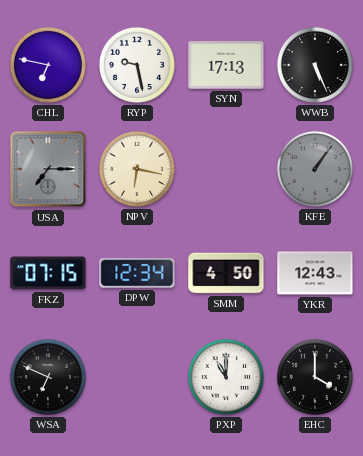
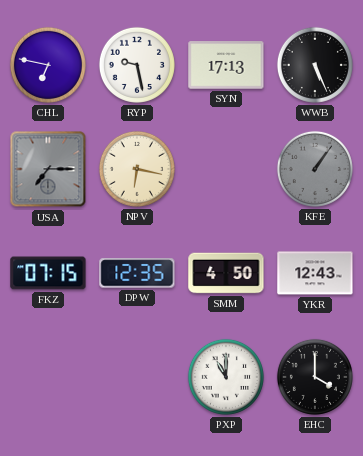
DPW: 12:34 -> 12:35
WSA: 6:49 -> none
